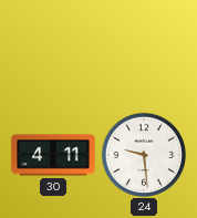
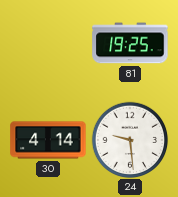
81: none -> 19:25
30: 4:11 -> 4:14
